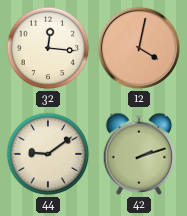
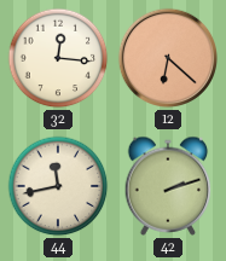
12: 4:02 -> 6:22
44: 9:09 -> 11:43
